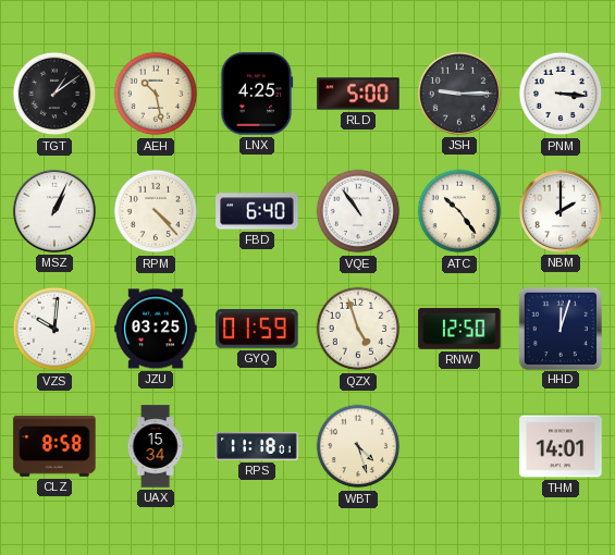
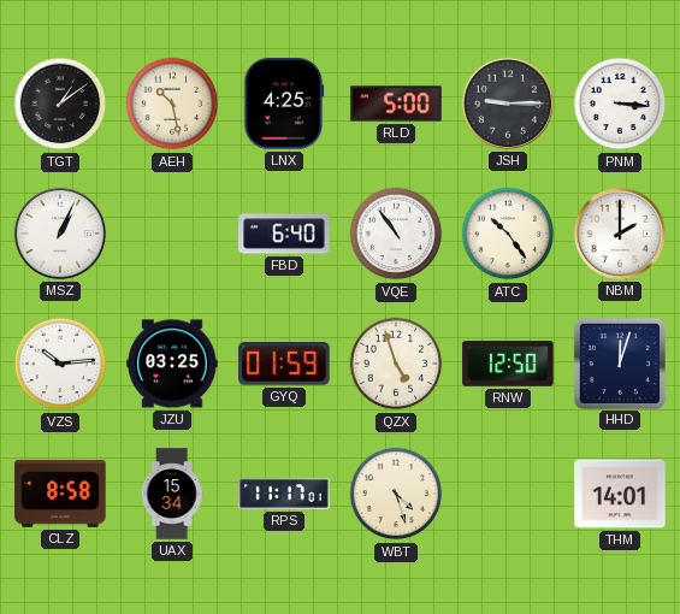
RPM: 4:23 -> none
VZS: 10:01 -> 10:14
RPS: 11:18 -> 11:17
